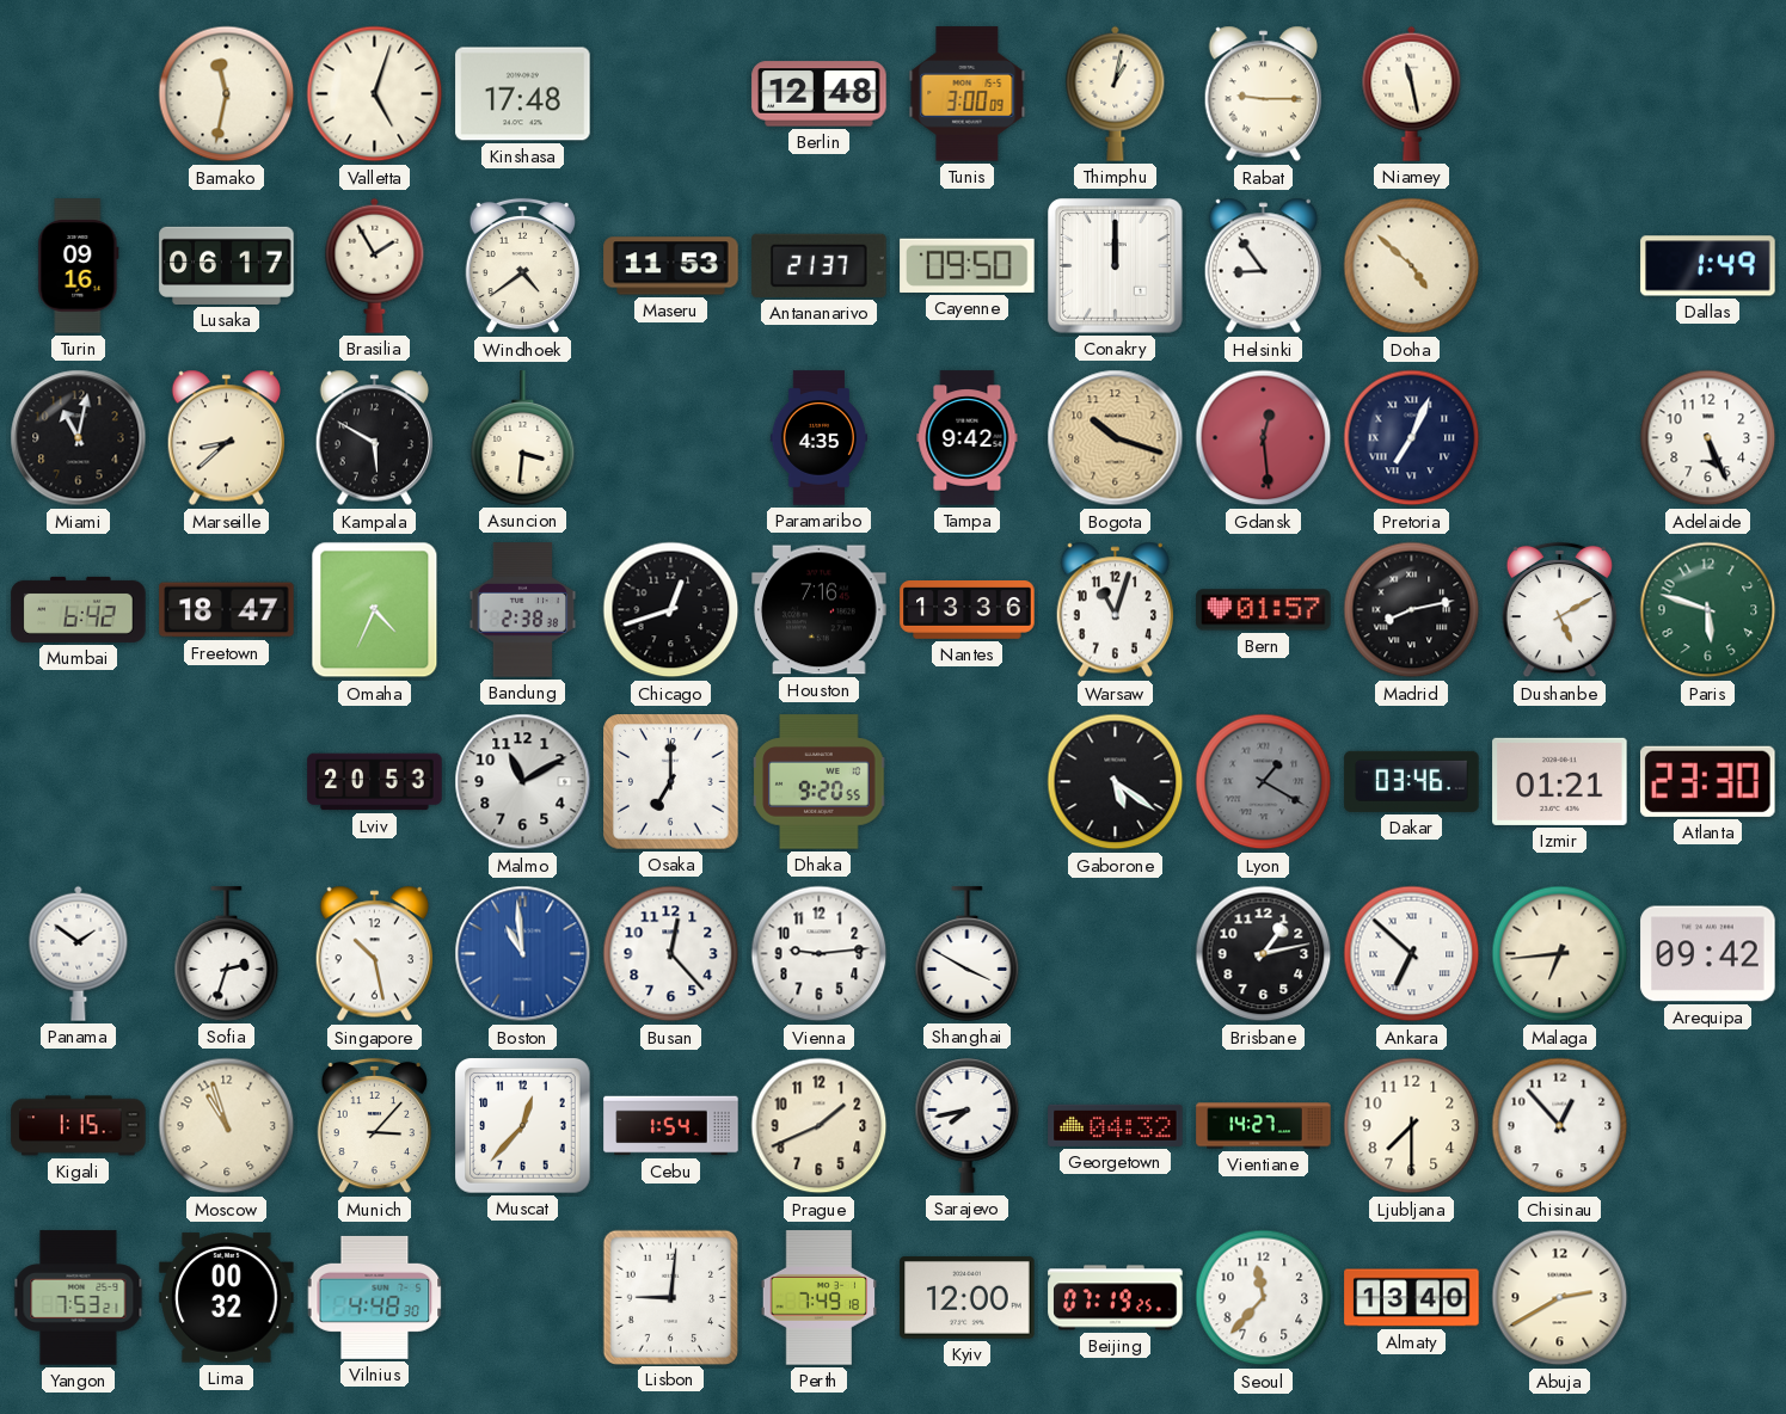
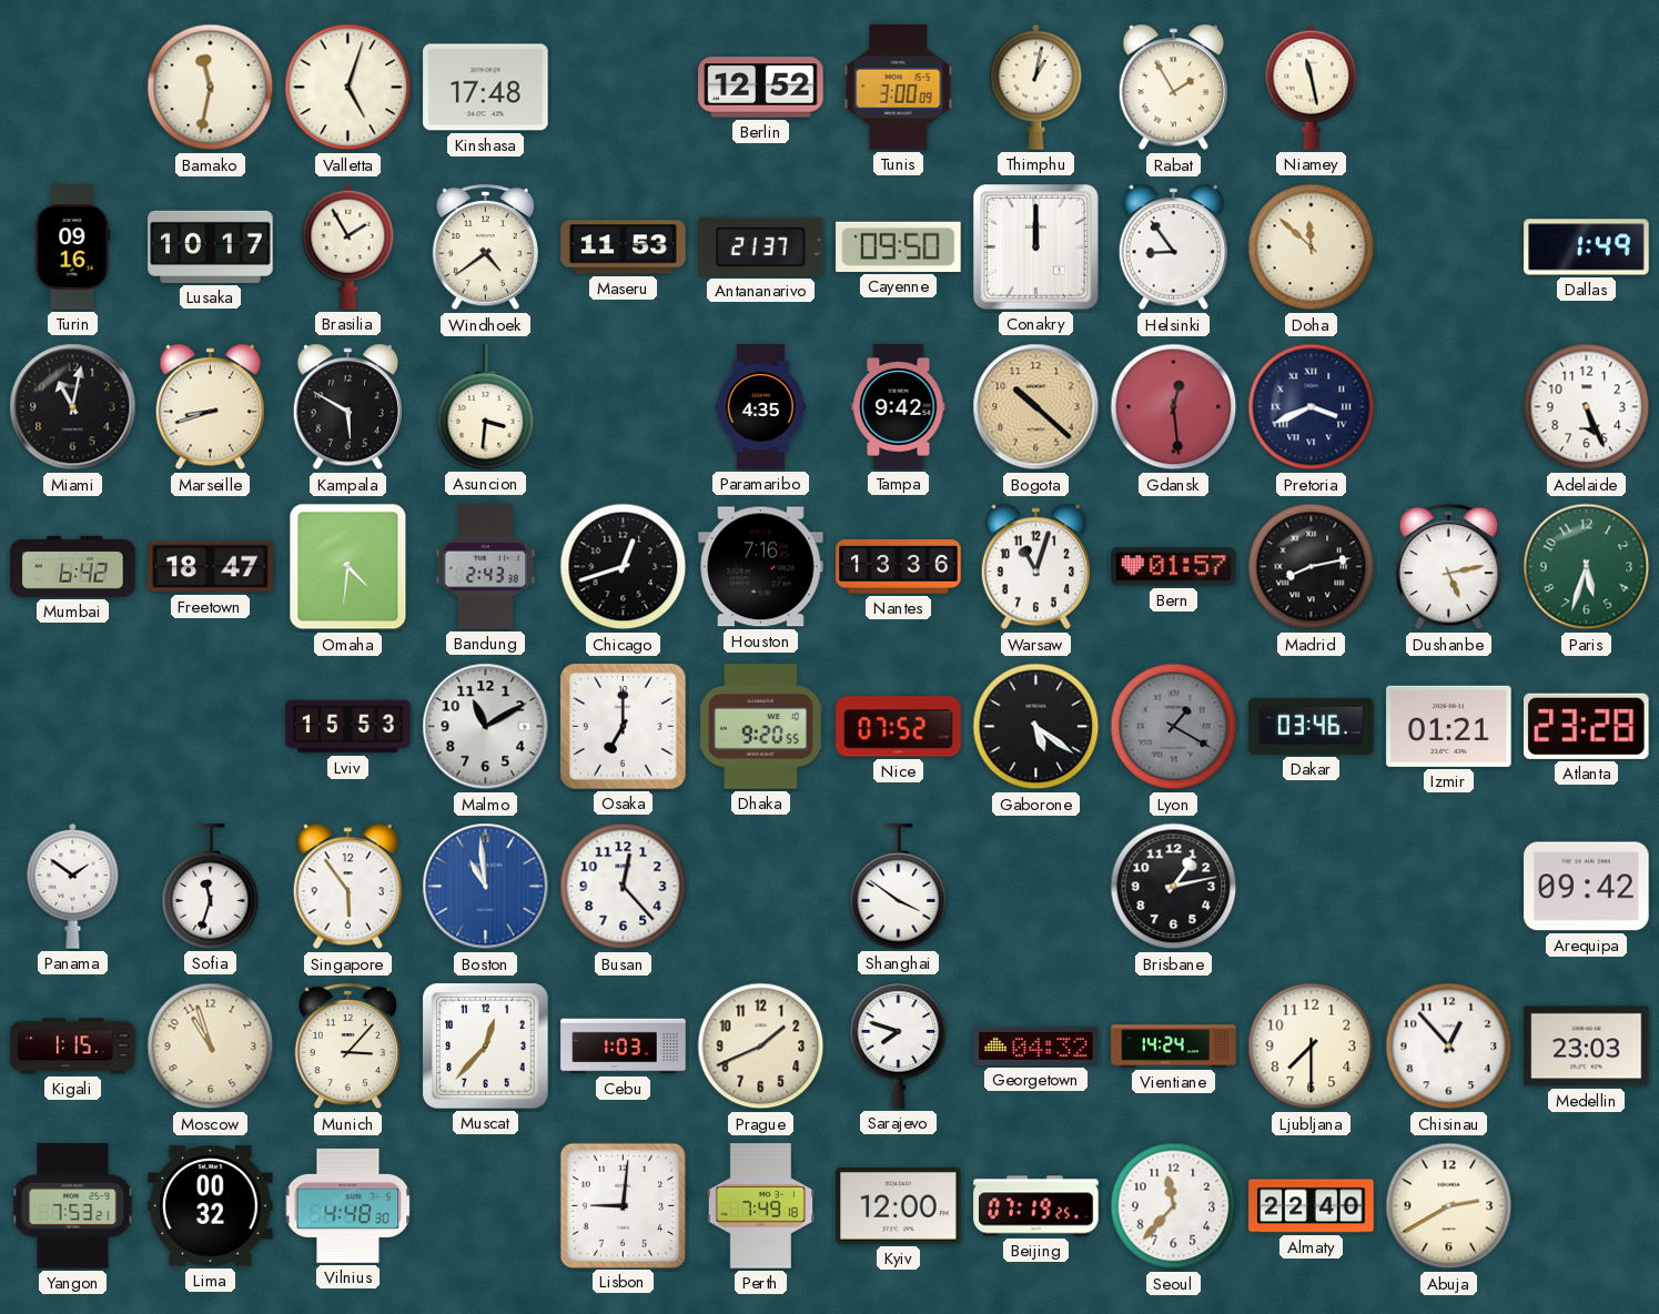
Berlin: 12:48 -> 12:52
Rabat: 9:15 -> 1:55
Lusaka: 06:17 -> 10:17
Doha: 4:52 -> 11:52
Marseille: 8:38 -> 8:42
Bogota: 10:18 -> 10:22
Pretoria: 7:04 -> 3:41
Omaha: 4:34 -> 4:31
Bandung: 2:38 -> 2:43
Dushanbe: 5:10 -> 5:13
Paris: 5:48 -> 5:33
Lviv: 20:53 -> 15:53
Nice: none -> 07:52
Atlanta: 23:30 -> 23:28
Sofia: 2:33 -> 11:33
Singapore: 10:28 -> 5:54
Vienna: 9:14 -> none
Shanghai: 3:50 -> 3:51
Ankara: 6:52 -> none
Malaga: 6:44 -> none
Cebu: 1:54 -> 1:03
Sarajevo: 7:43 -> 7:48
Vientiane: 14:27 -> 14:24
Medellin: none -> 23:03
Almaty: 13:40 -> 22:40
